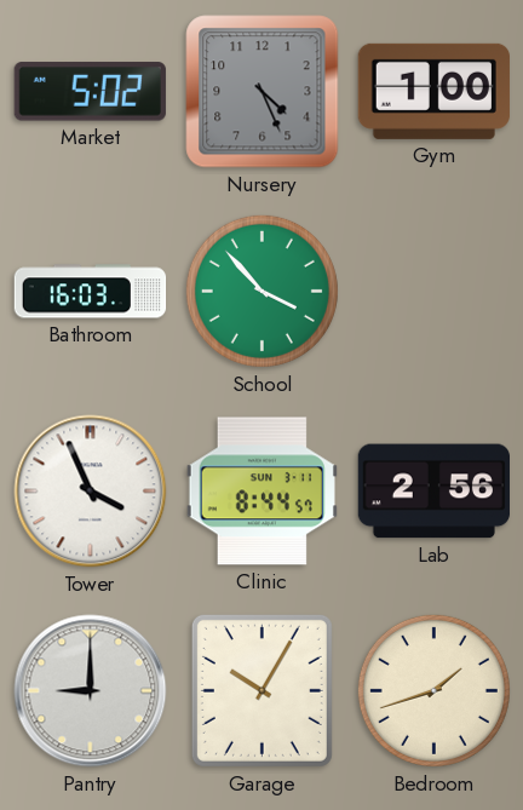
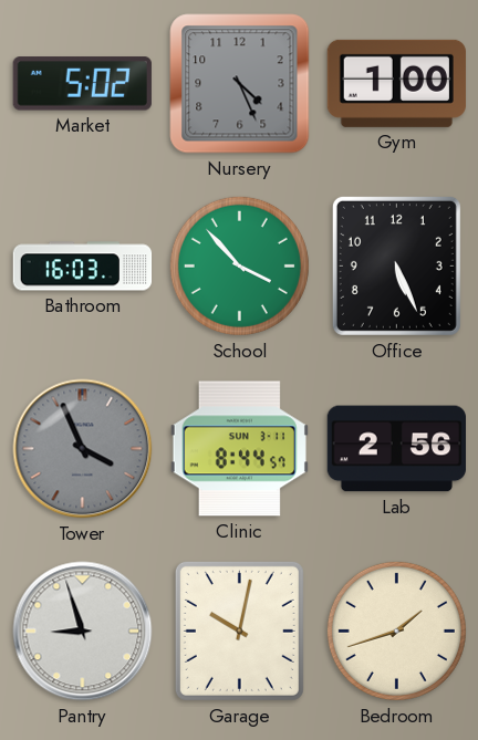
Office: none -> 5:26
Tower dial: white -> grey
Pantry: 9:00 -> 8:57
Garage: 10:05 -> 10:02
